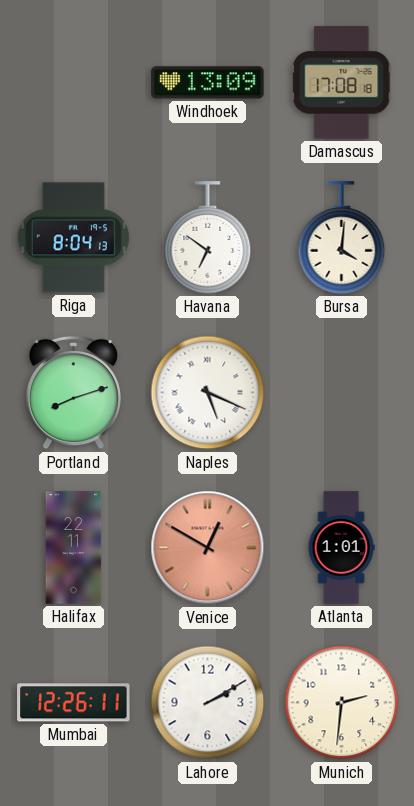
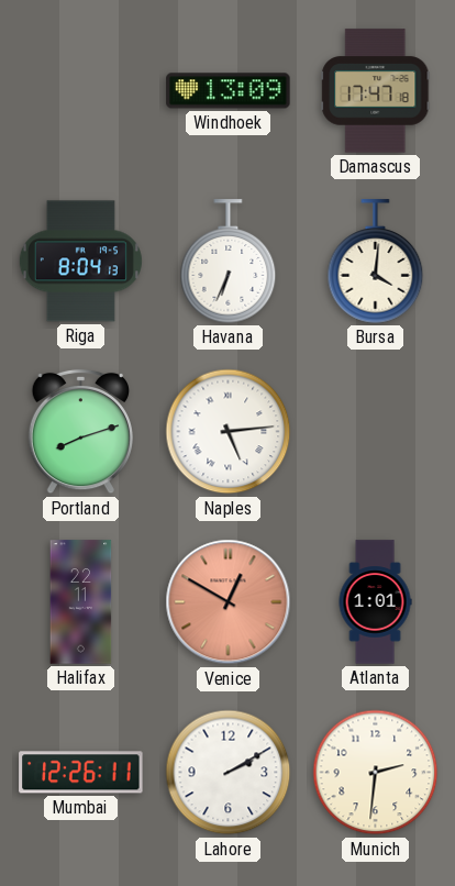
Damascus: 17:08 -> 17:47
Havana: 6:51 -> 6:34
Naples: 5:19 -> 5:14
